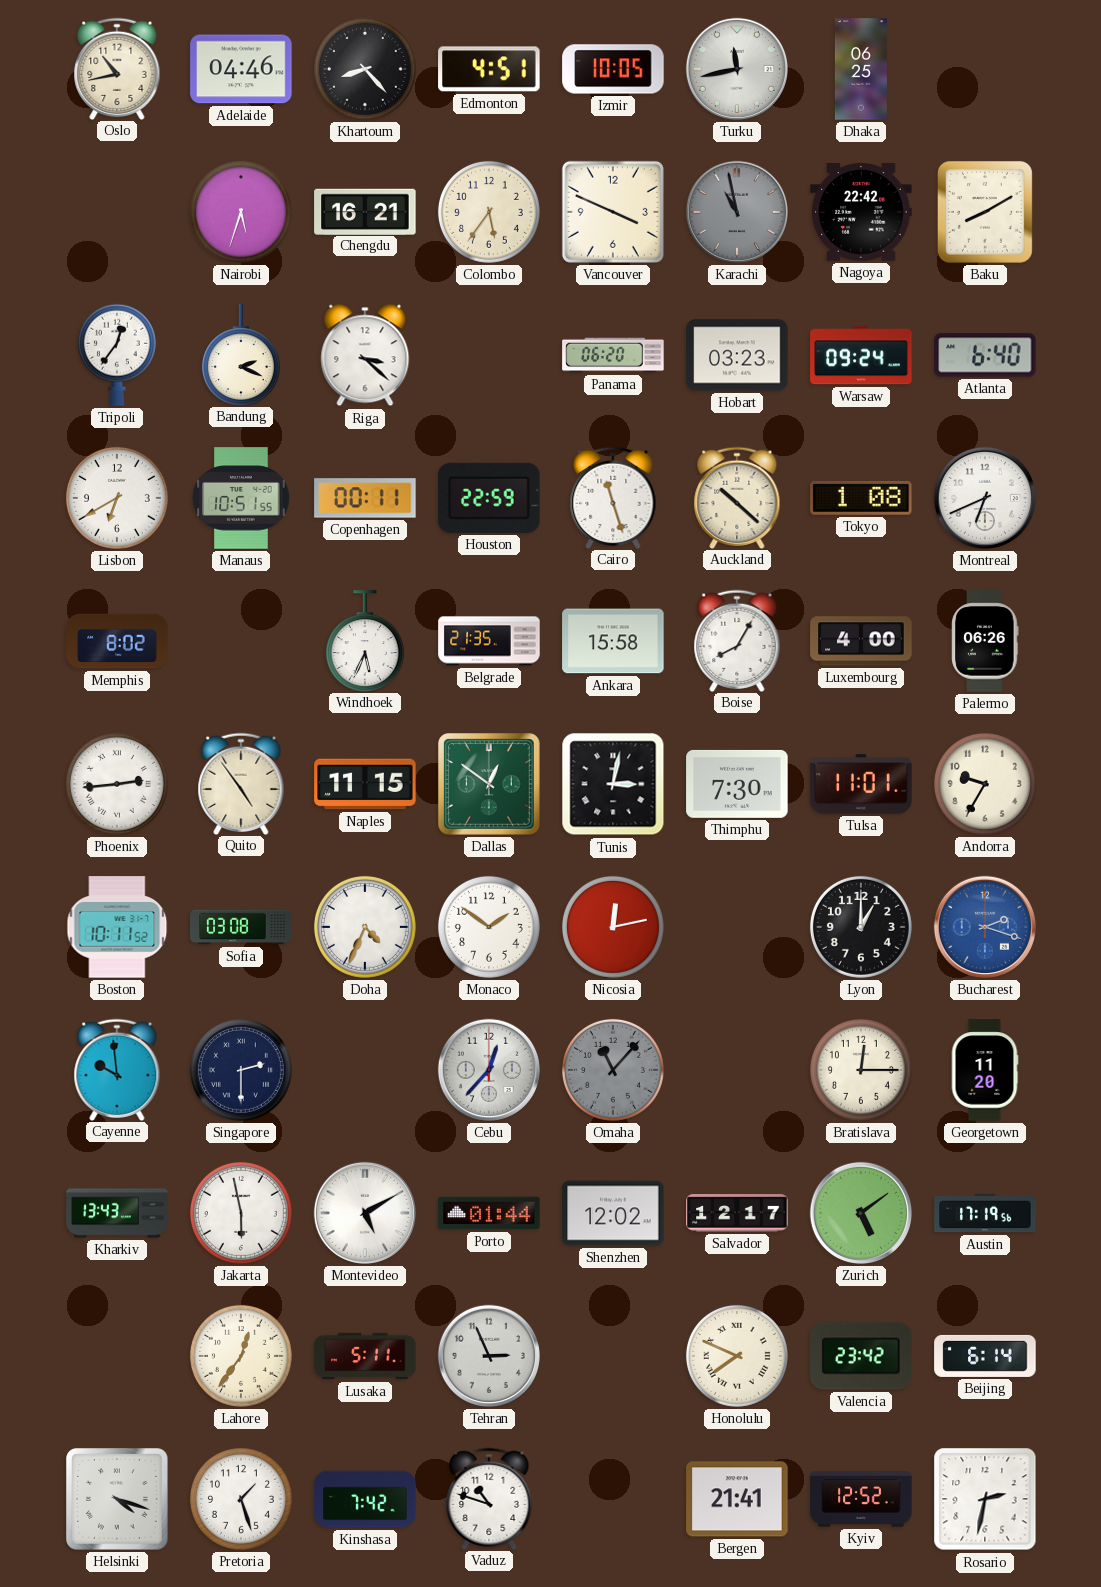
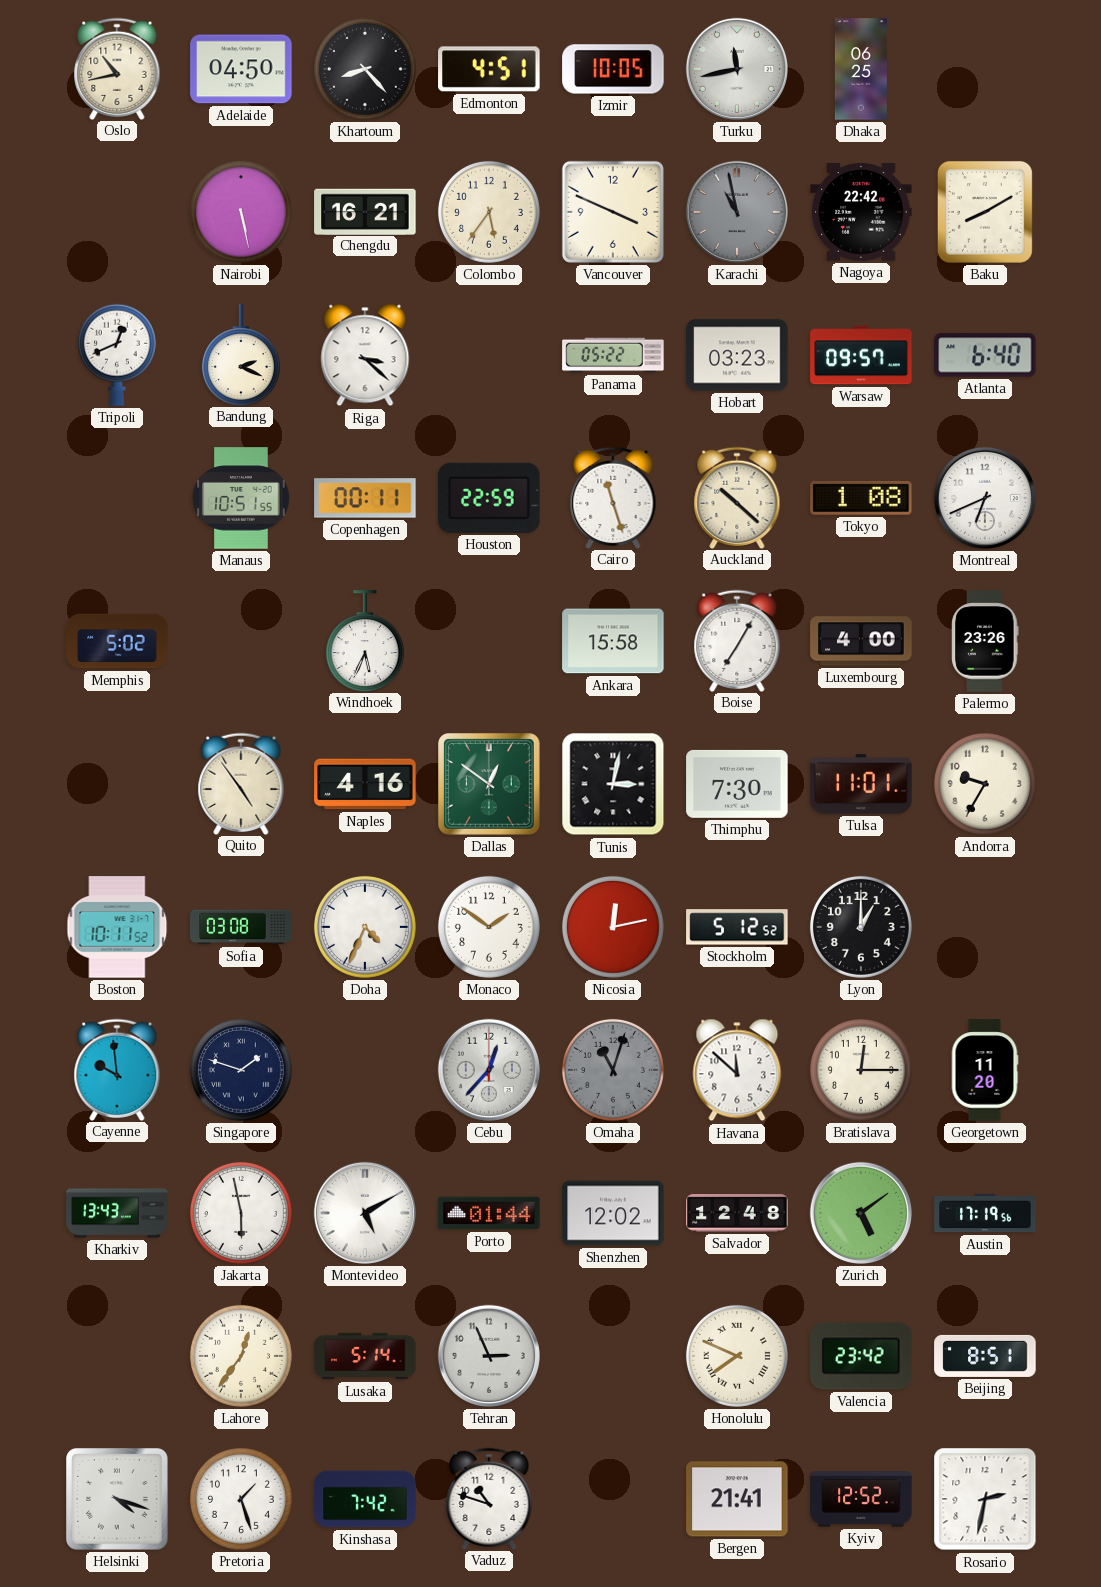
Adelaide: 04:46 -> 04:50
Nairobi: 5:33 -> 5:28
Tripoli: 12:36 -> 12:41
Panama: 06:20 -> 05:22
Warsaw: 09:24 -> 09:57
Lisbon: 6:40 -> none
Memphis: 8:02 -> 5:02
Belgrade: 21:35 -> none
Boise: 8:05 -> 7:05
Palermo: 06:26 -> 23:26
Phoenix: 2:44 -> none
Naples: 11:15 -> 4:16
Stockholm: none -> 5:12
Bucharest: 2:18 -> none
Singapore: 2:30 -> 1:48
Omaha: 11:07 -> 11:03
Havana: none -> 11:52
Salvador: 12:17 -> 12:48
Lusaka: 5:11 -> 5:14
Beijing: 6:14 -> 8:51
